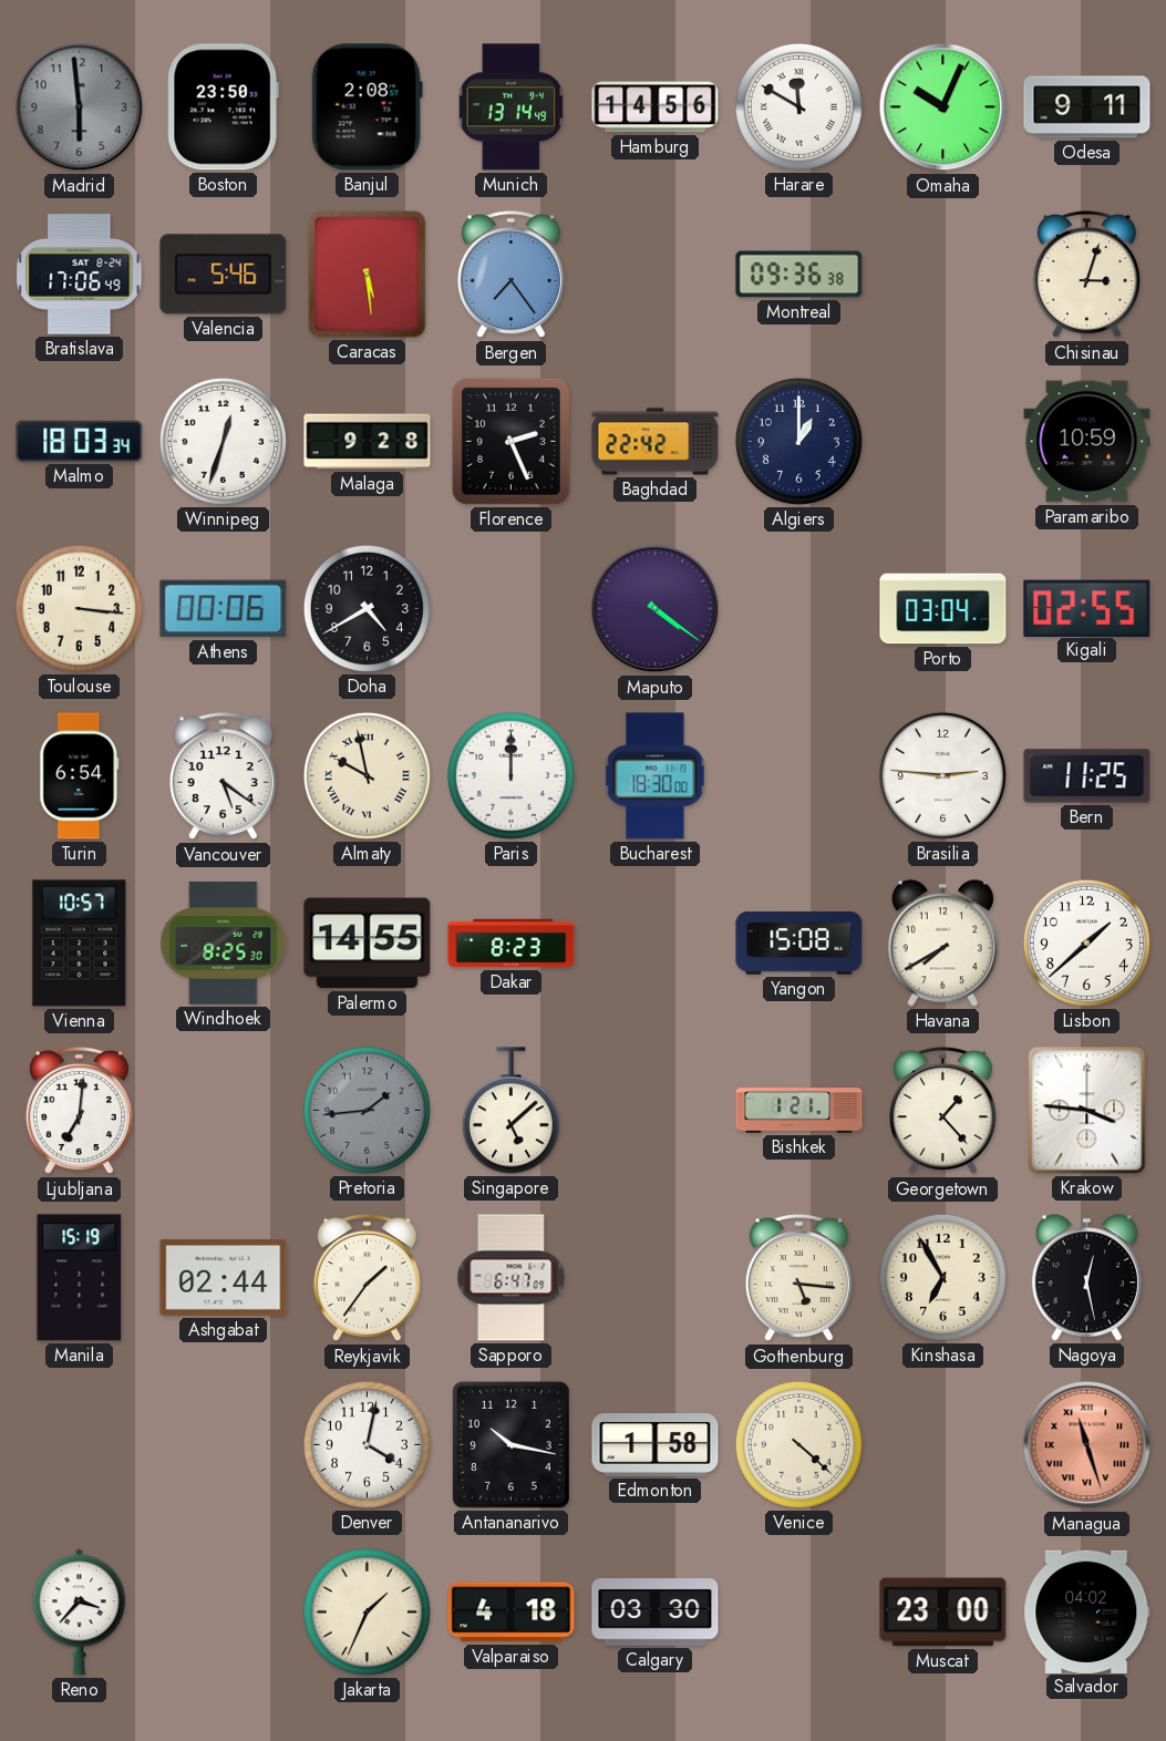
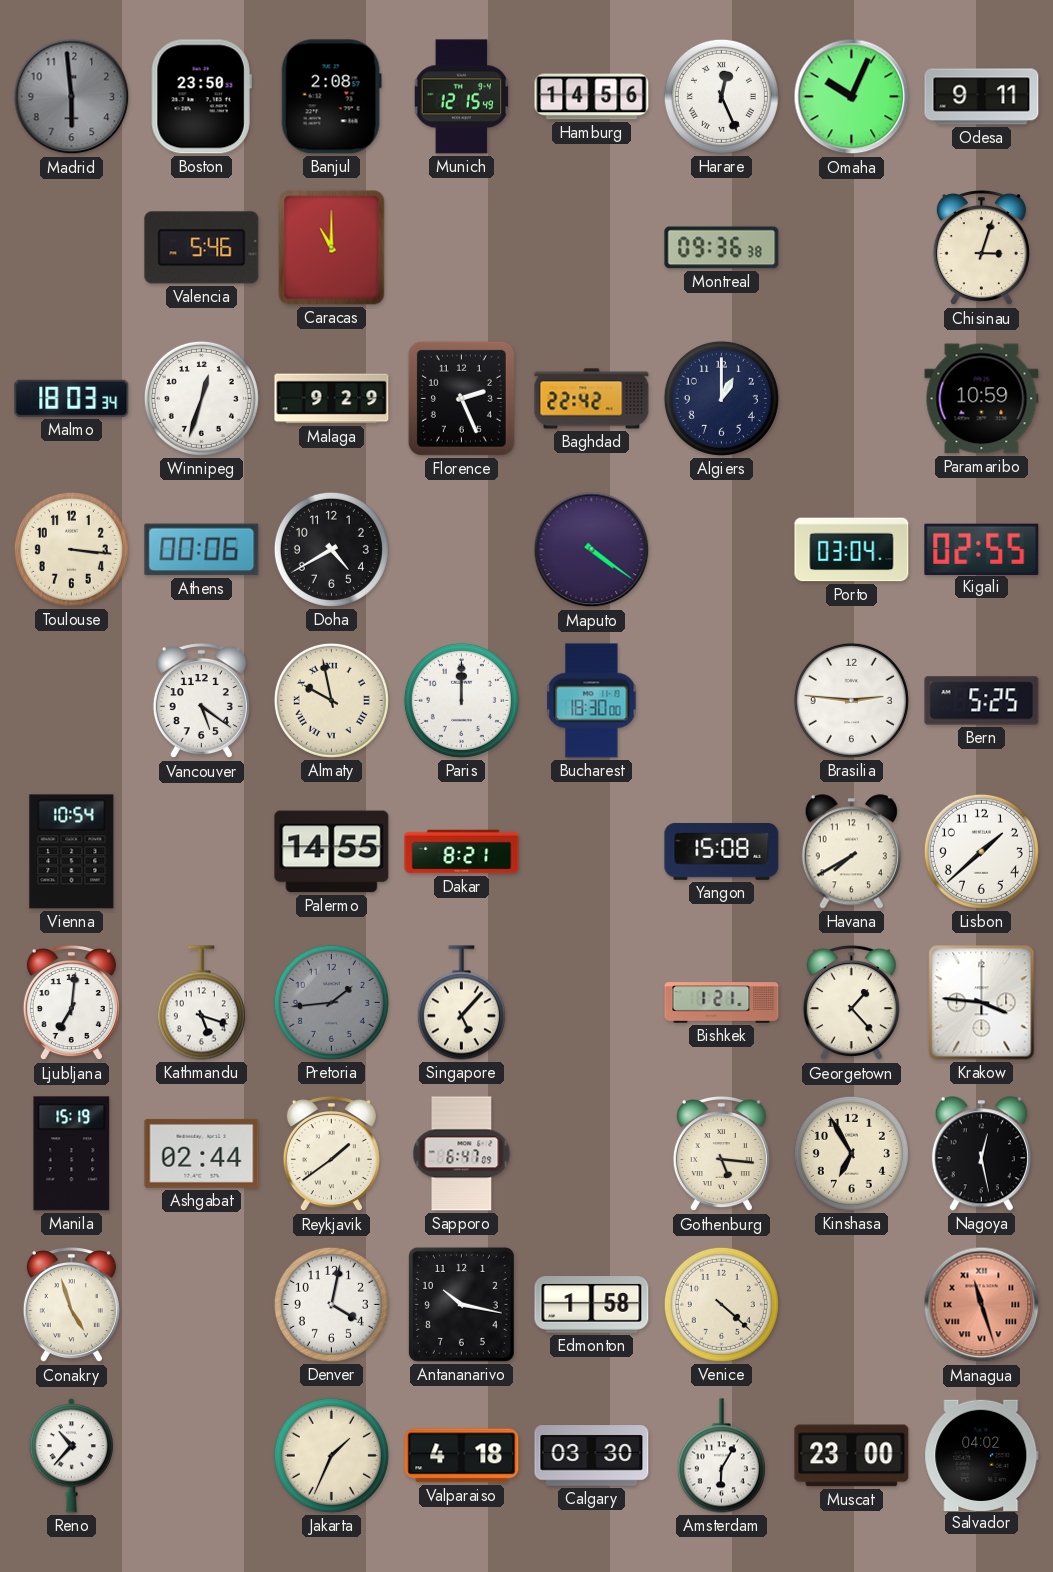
Munich: 13:14 -> 12:15
Harare: 11:50 -> 12:26
Bratislava: 17:06 -> none
Caracas: 5:29 -> 11:00
Bergen: 7:24 -> none
Malaga: 9:28 -> 9:29
Turin: 6:54 -> none
Bern: 11:25 -> 5:25
Vienna: 10:57 -> 10:54
Windhoek: 8:25 -> none
Dakar: 8:23 -> 8:21
Kathmandu: none -> 5:18
Singapore: 5:08 -> 5:07
Reykjavik: 1:36 -> 1:39
Conakry: none -> 4:57
Reno: 3:37 -> 10:37
Amsterdam: none -> 6:05
